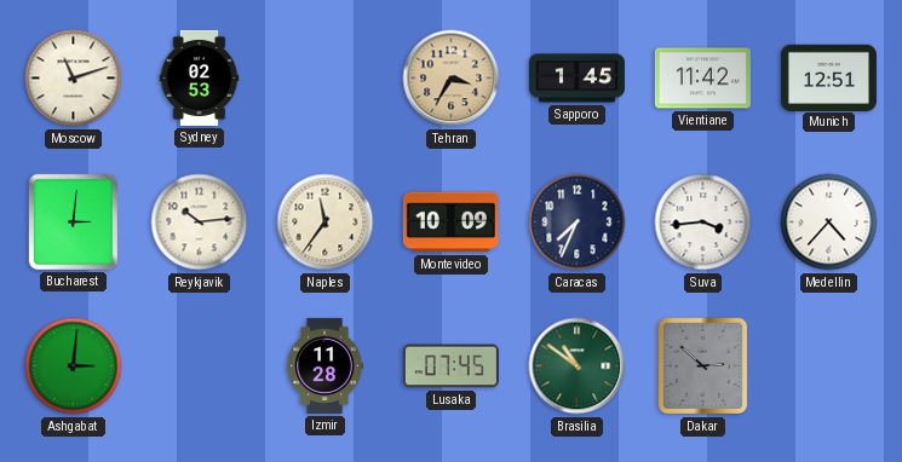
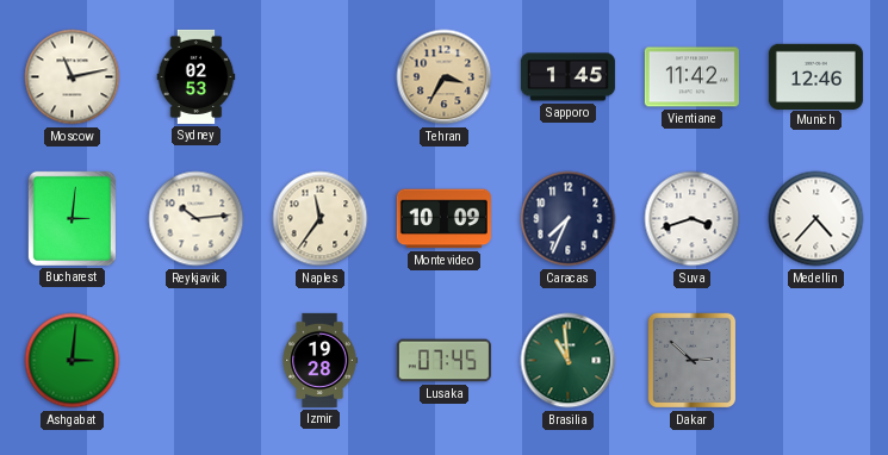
Moscow: 11:12 -> 11:13
Munich: 12:51 -> 12:46
Suva: 3:44 -> 3:42
Izmir: 11:28 -> 19:28
Brasilia: 10:51 -> 10:59
